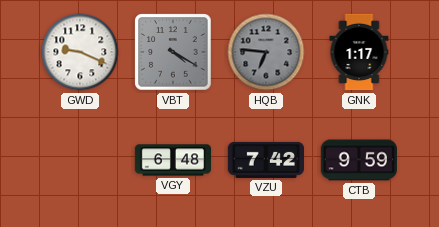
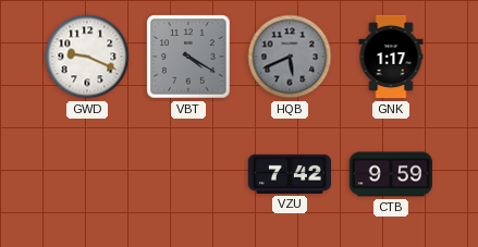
HQB: 6:46 -> 5:41
VGY: 6:48 -> none
